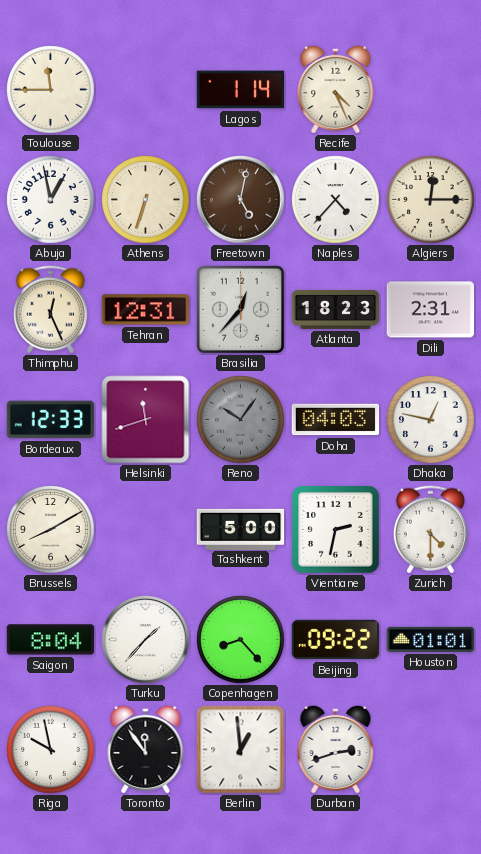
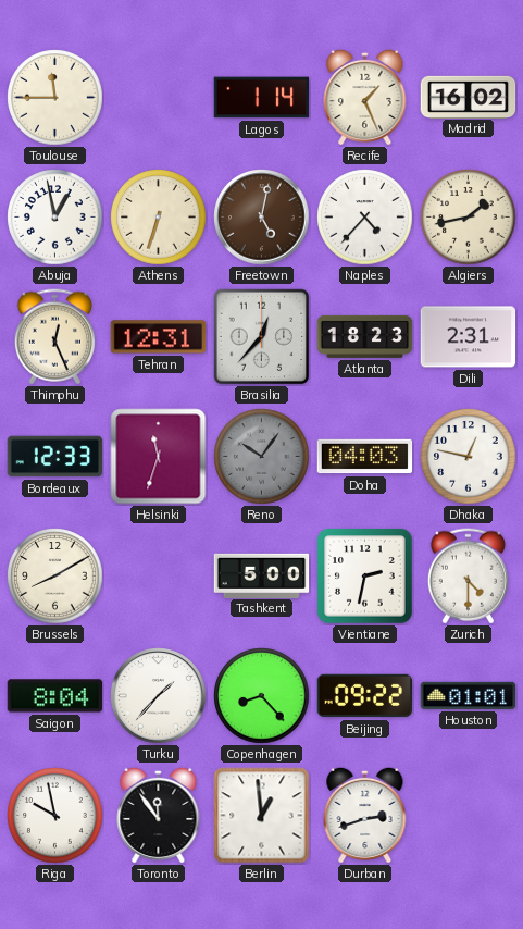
Recife: 4:26 -> 1:26
Madrid: none -> 16:02
Algiers: 12:15 -> 1:43
Helsinki: 11:42 -> 11:33
